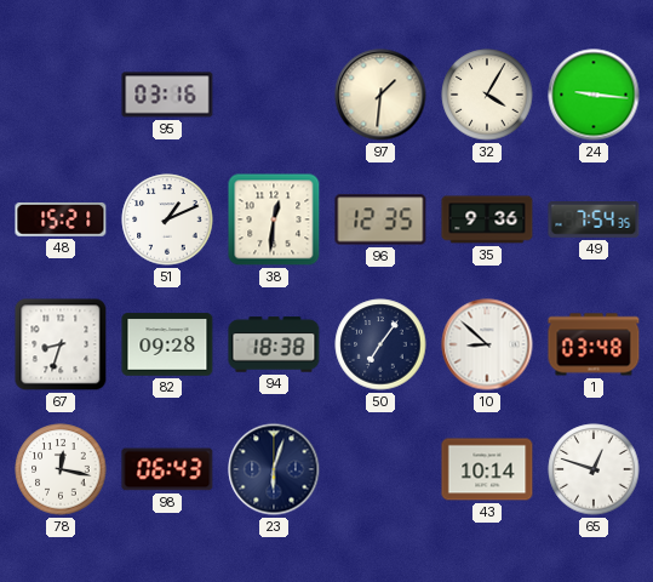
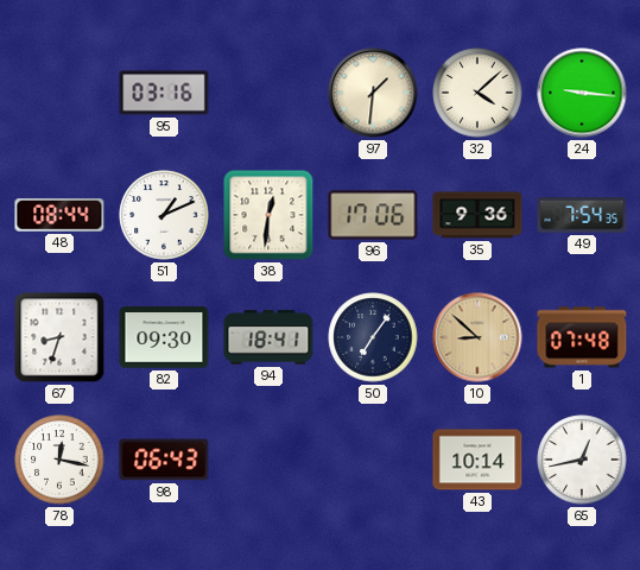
32: 4:05 -> 4:08
48: 15:21 -> 08:44
96: 12:35 -> 17:06
82: 09:28 -> 09:30
94: 18:38 -> 18:41
10 dial: white -> champagne
1: 03:48 -> 07:48
23: 6:03 -> none
65: 12:48 -> 12:43
